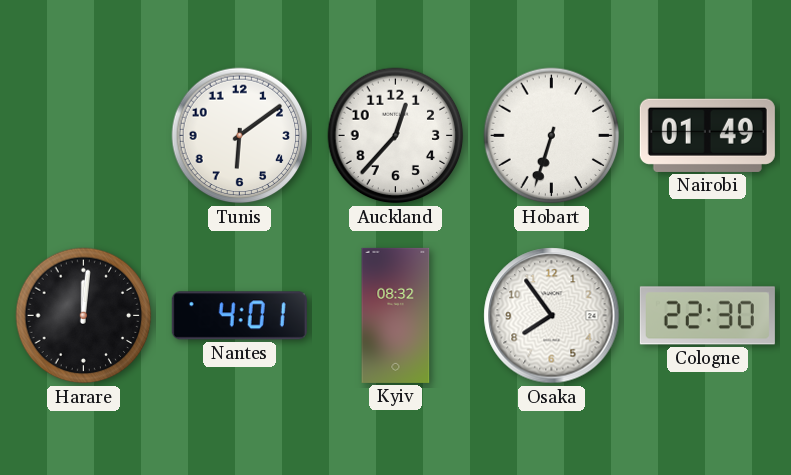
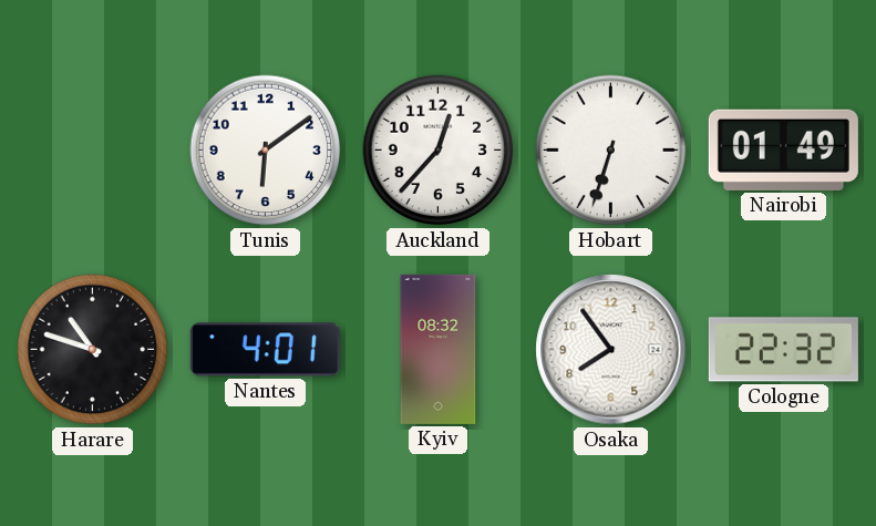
Harare: 12:01 -> 10:48
Cologne: 22:30 -> 22:32
